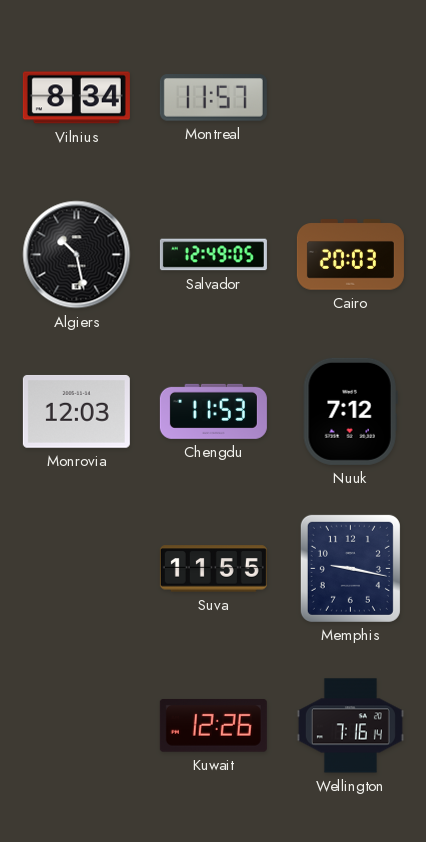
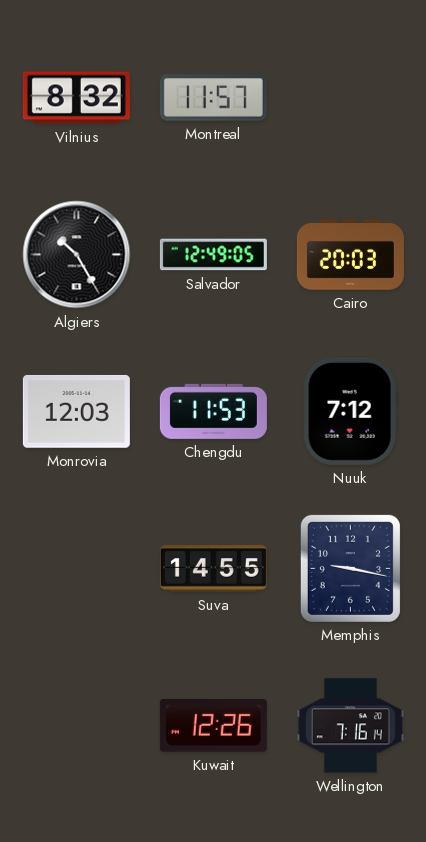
Vilnius: 8:34 -> 8:32
Algiers: 10:28 -> 10:25
Suva: 11:55 -> 14:55
